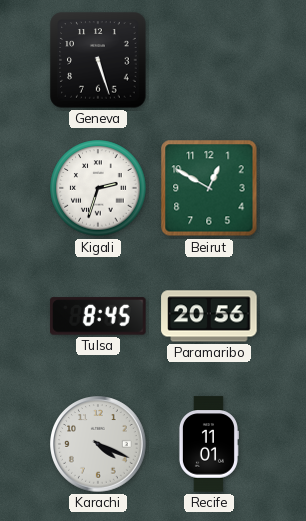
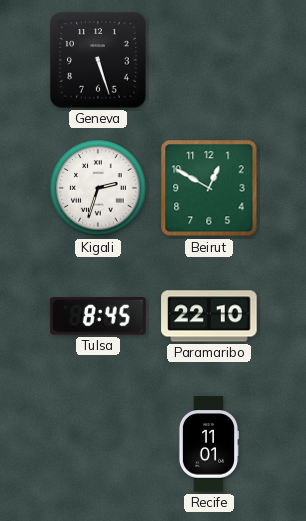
Paramaribo: 20:56 -> 22:10
Karachi: 4:19 -> none
